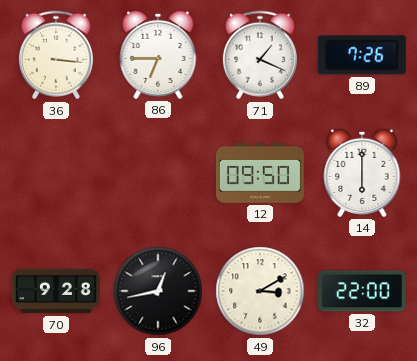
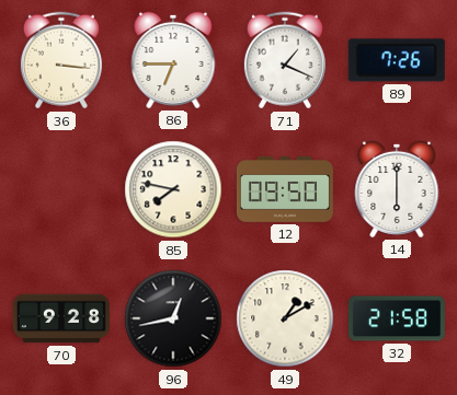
85: none -> 7:47
49: 3:10 -> 1:10
32: 22:00 -> 21:58
